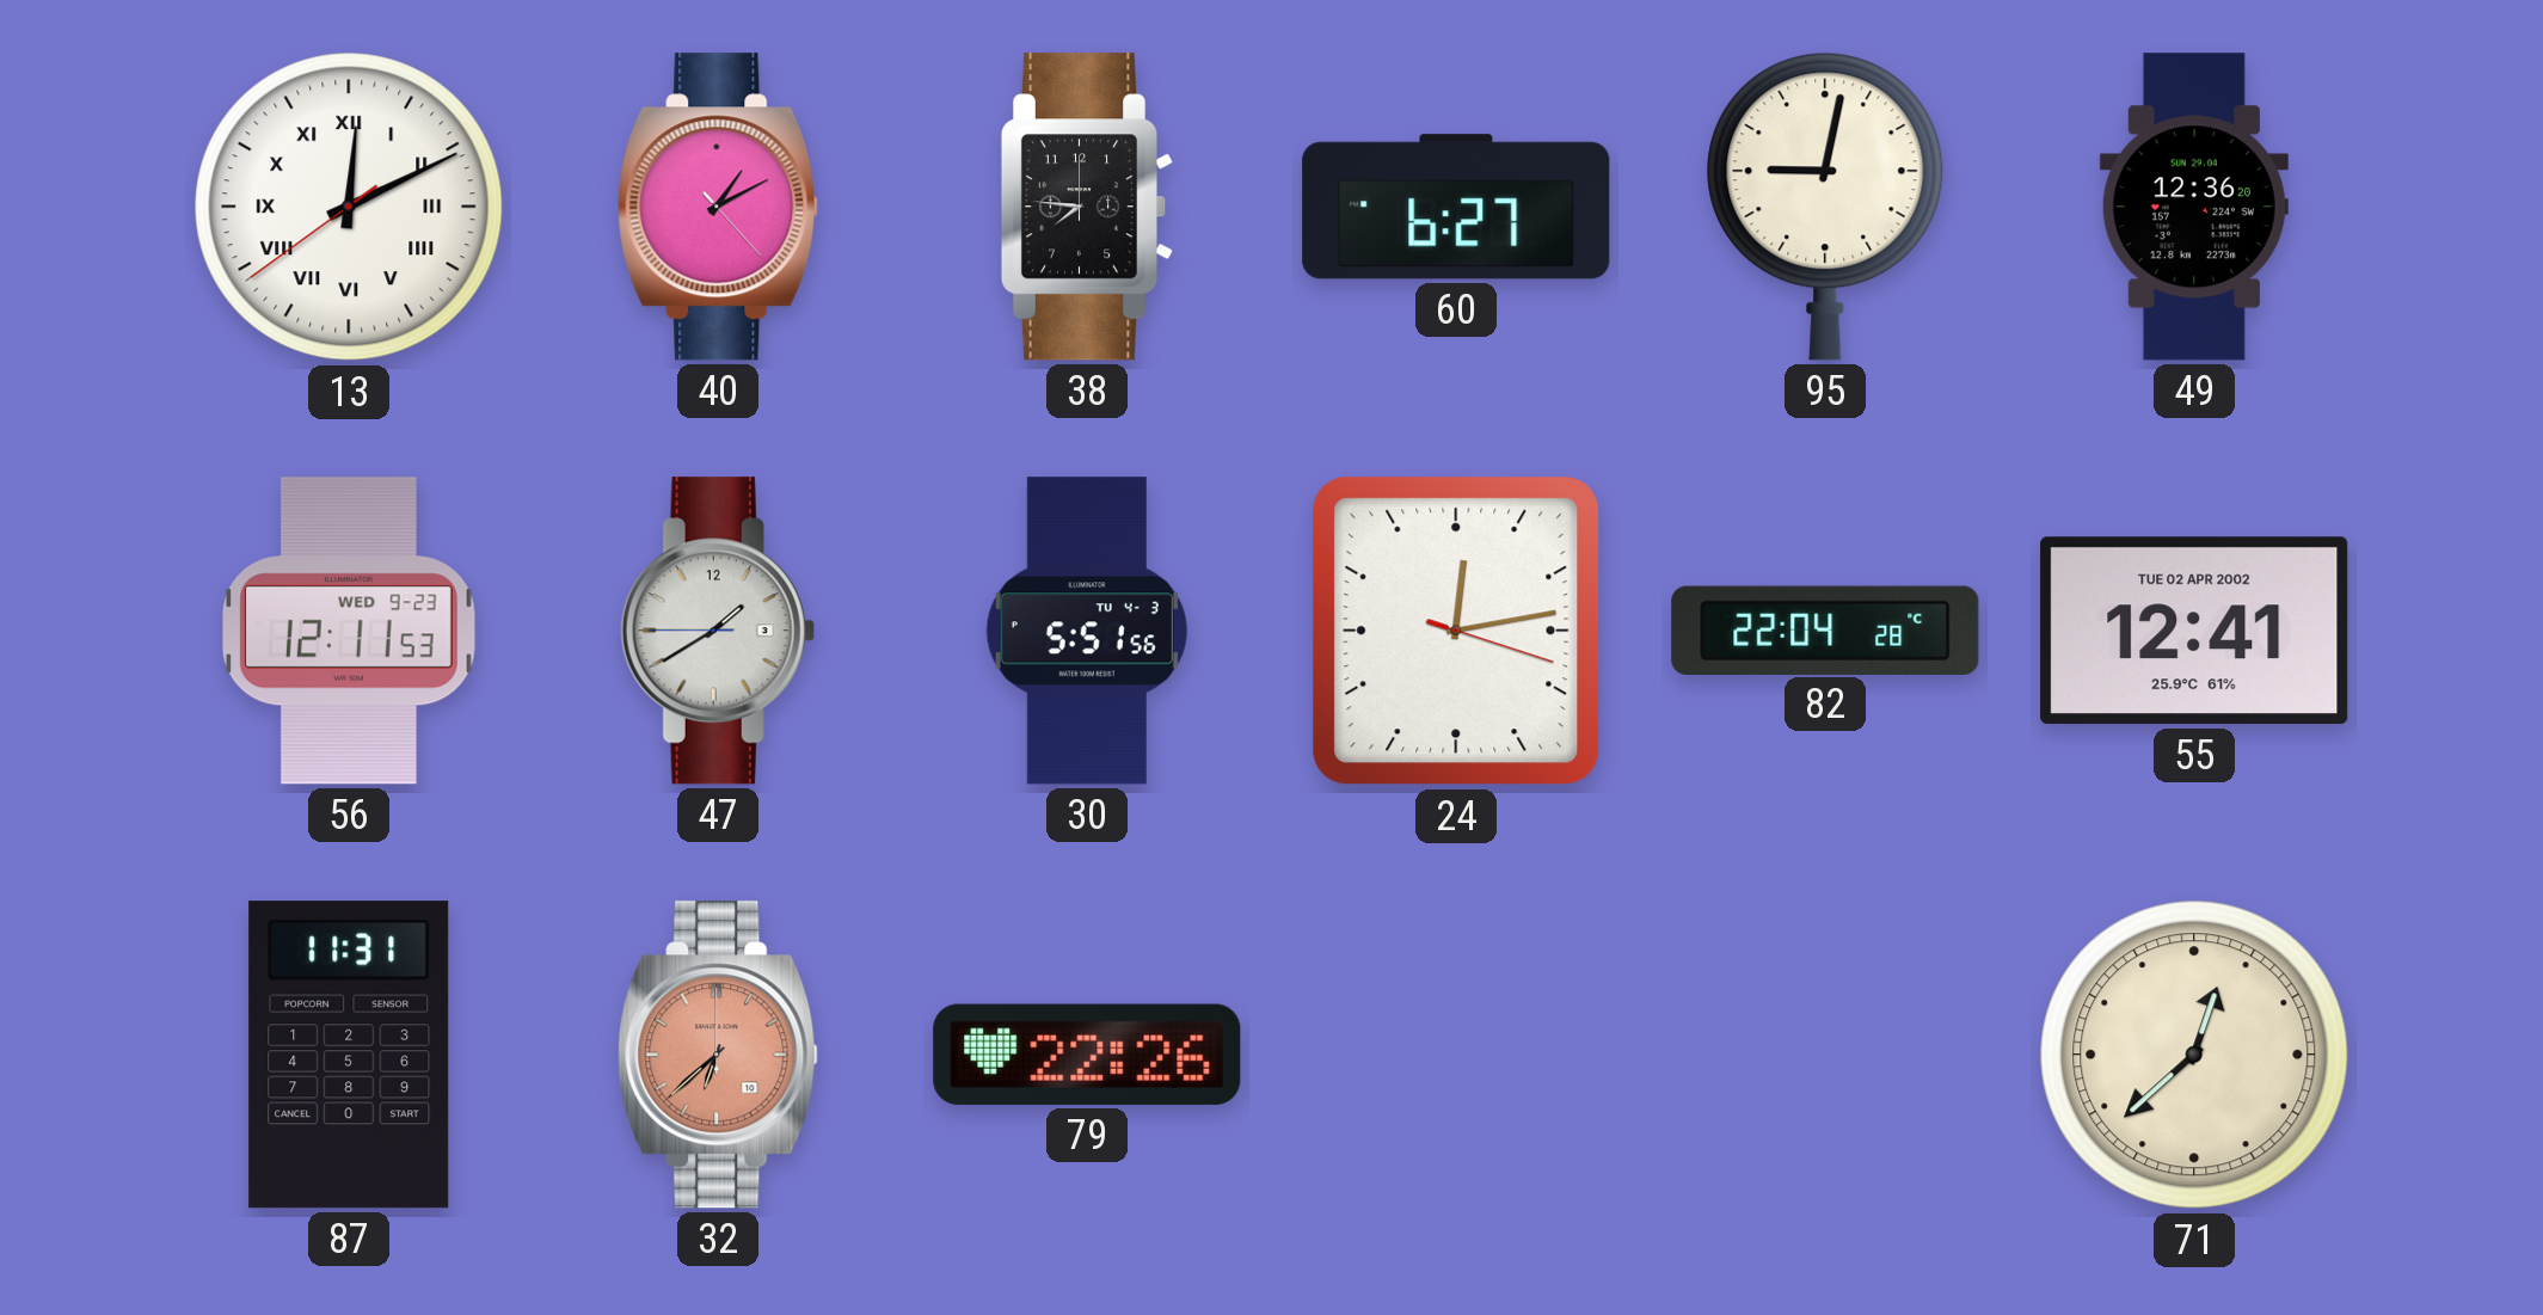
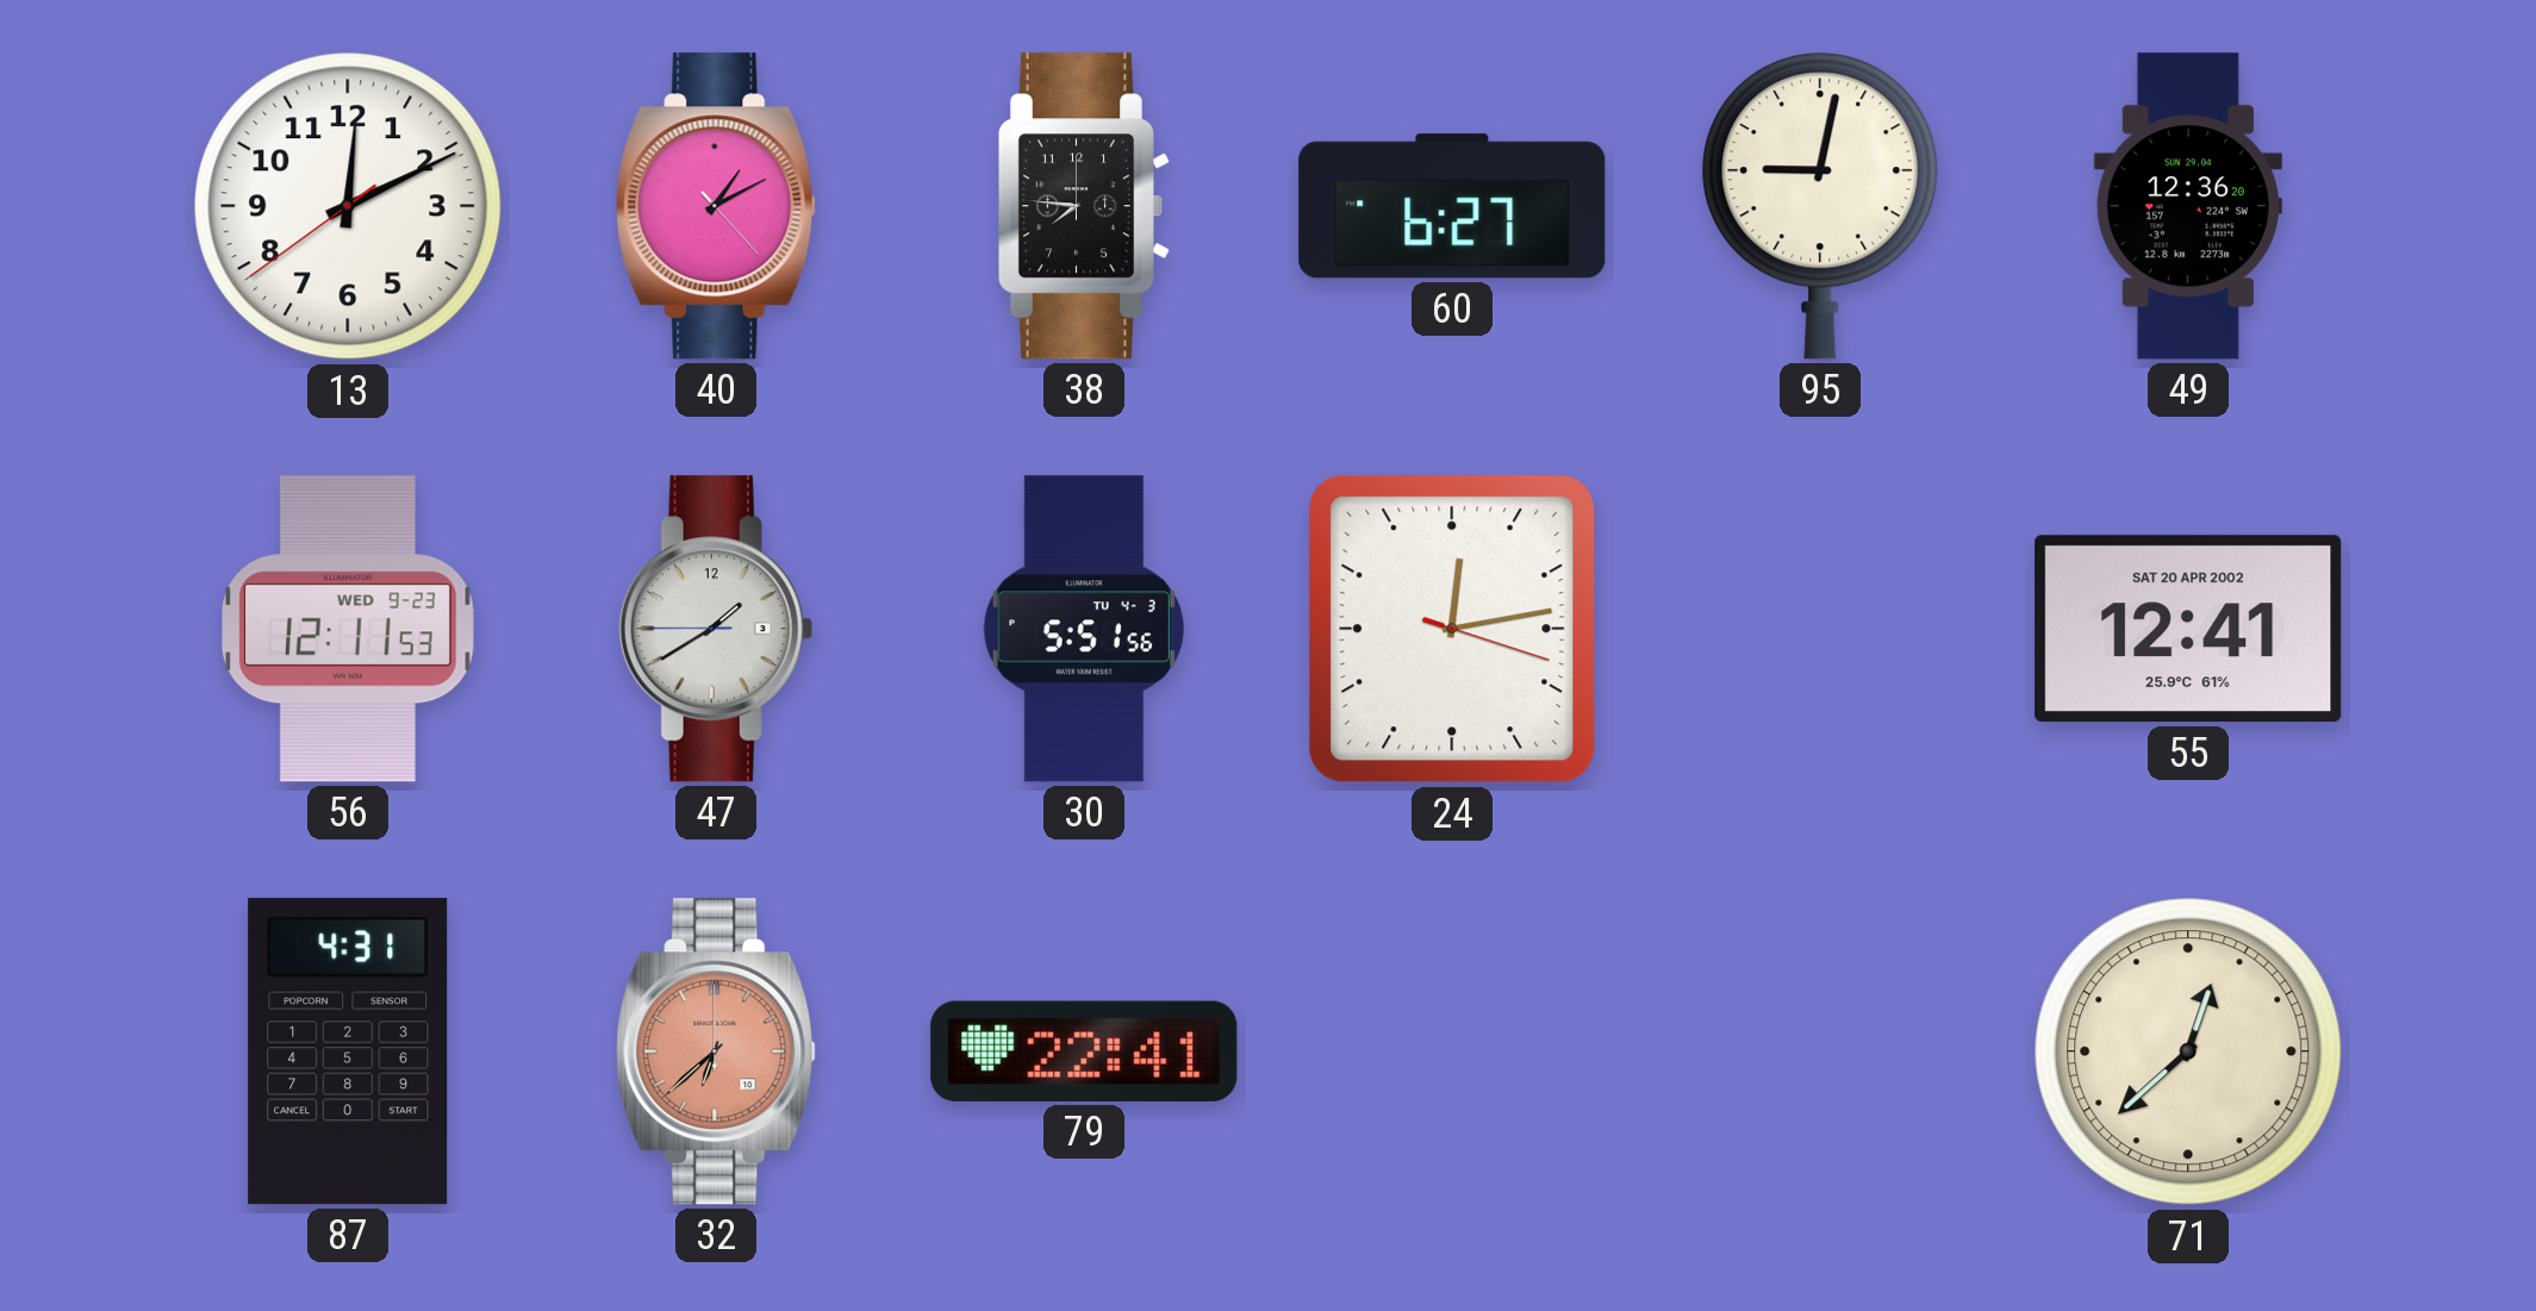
13 numerals: Roman -> Arabic
82: 22:04 -> none
55 date: TUE 02 APR 2002 -> SAT 20 APR 2002
87: 11:31 -> 4:31
79: 22:26 -> 22:41
